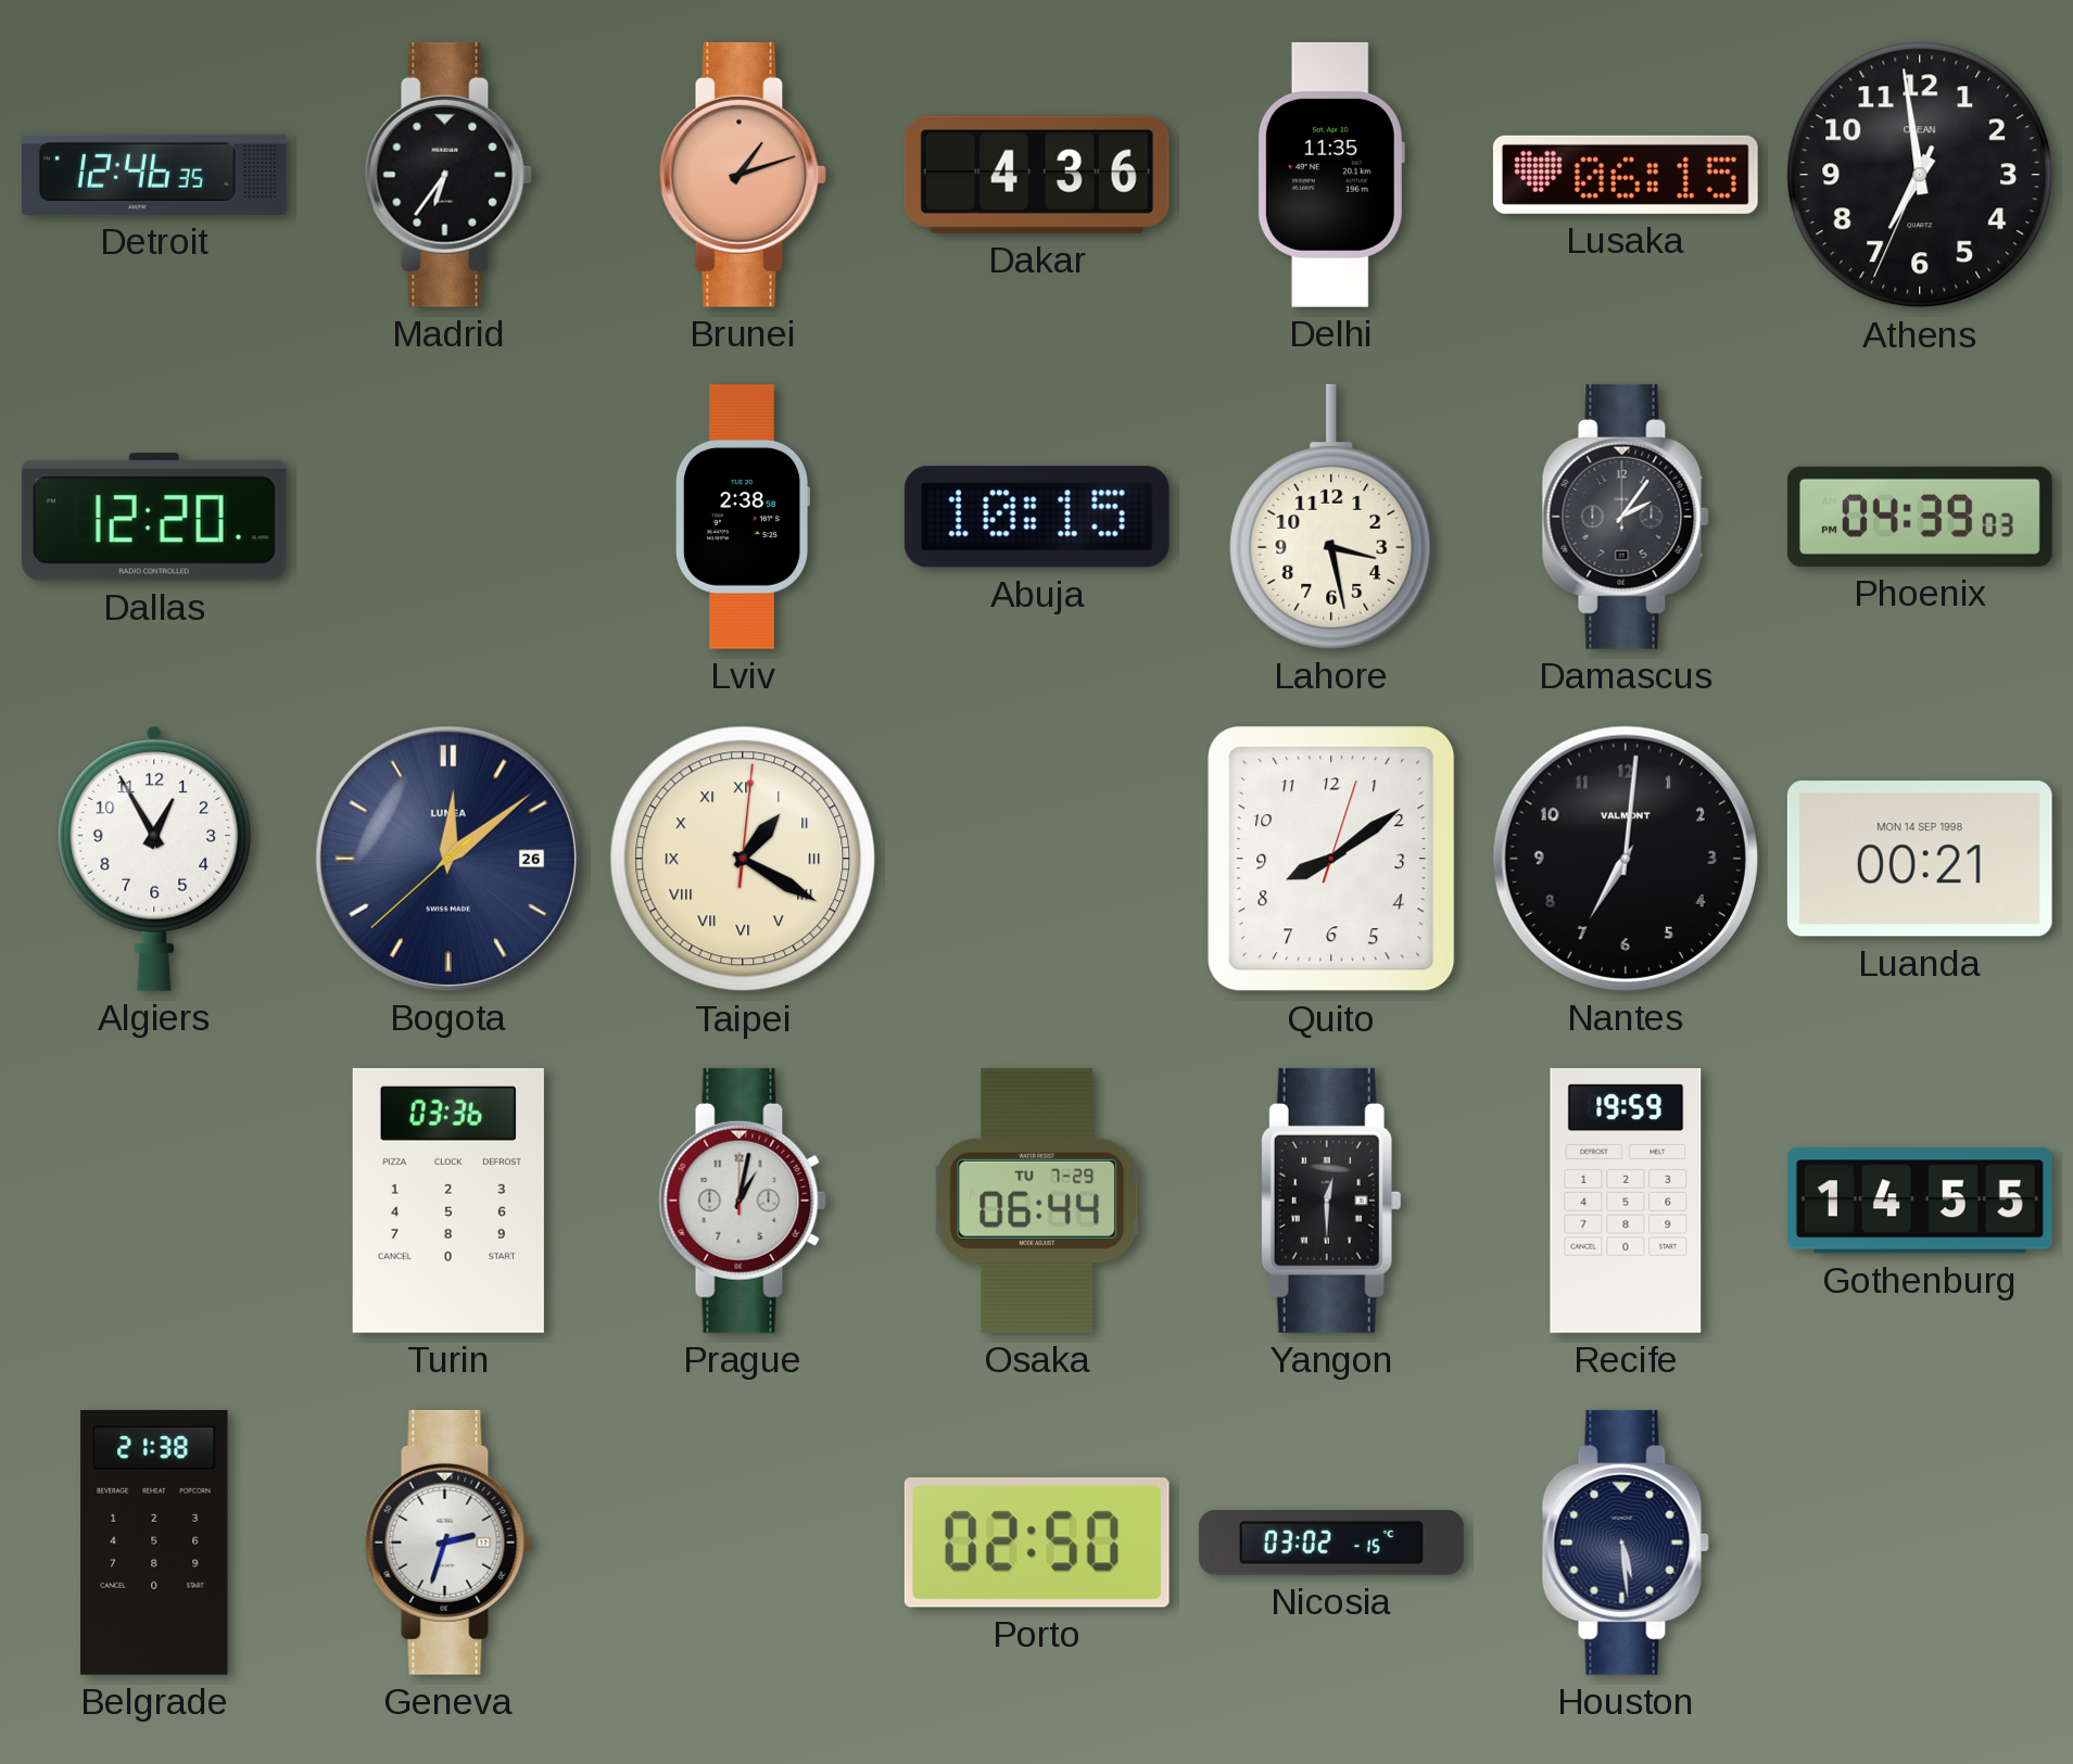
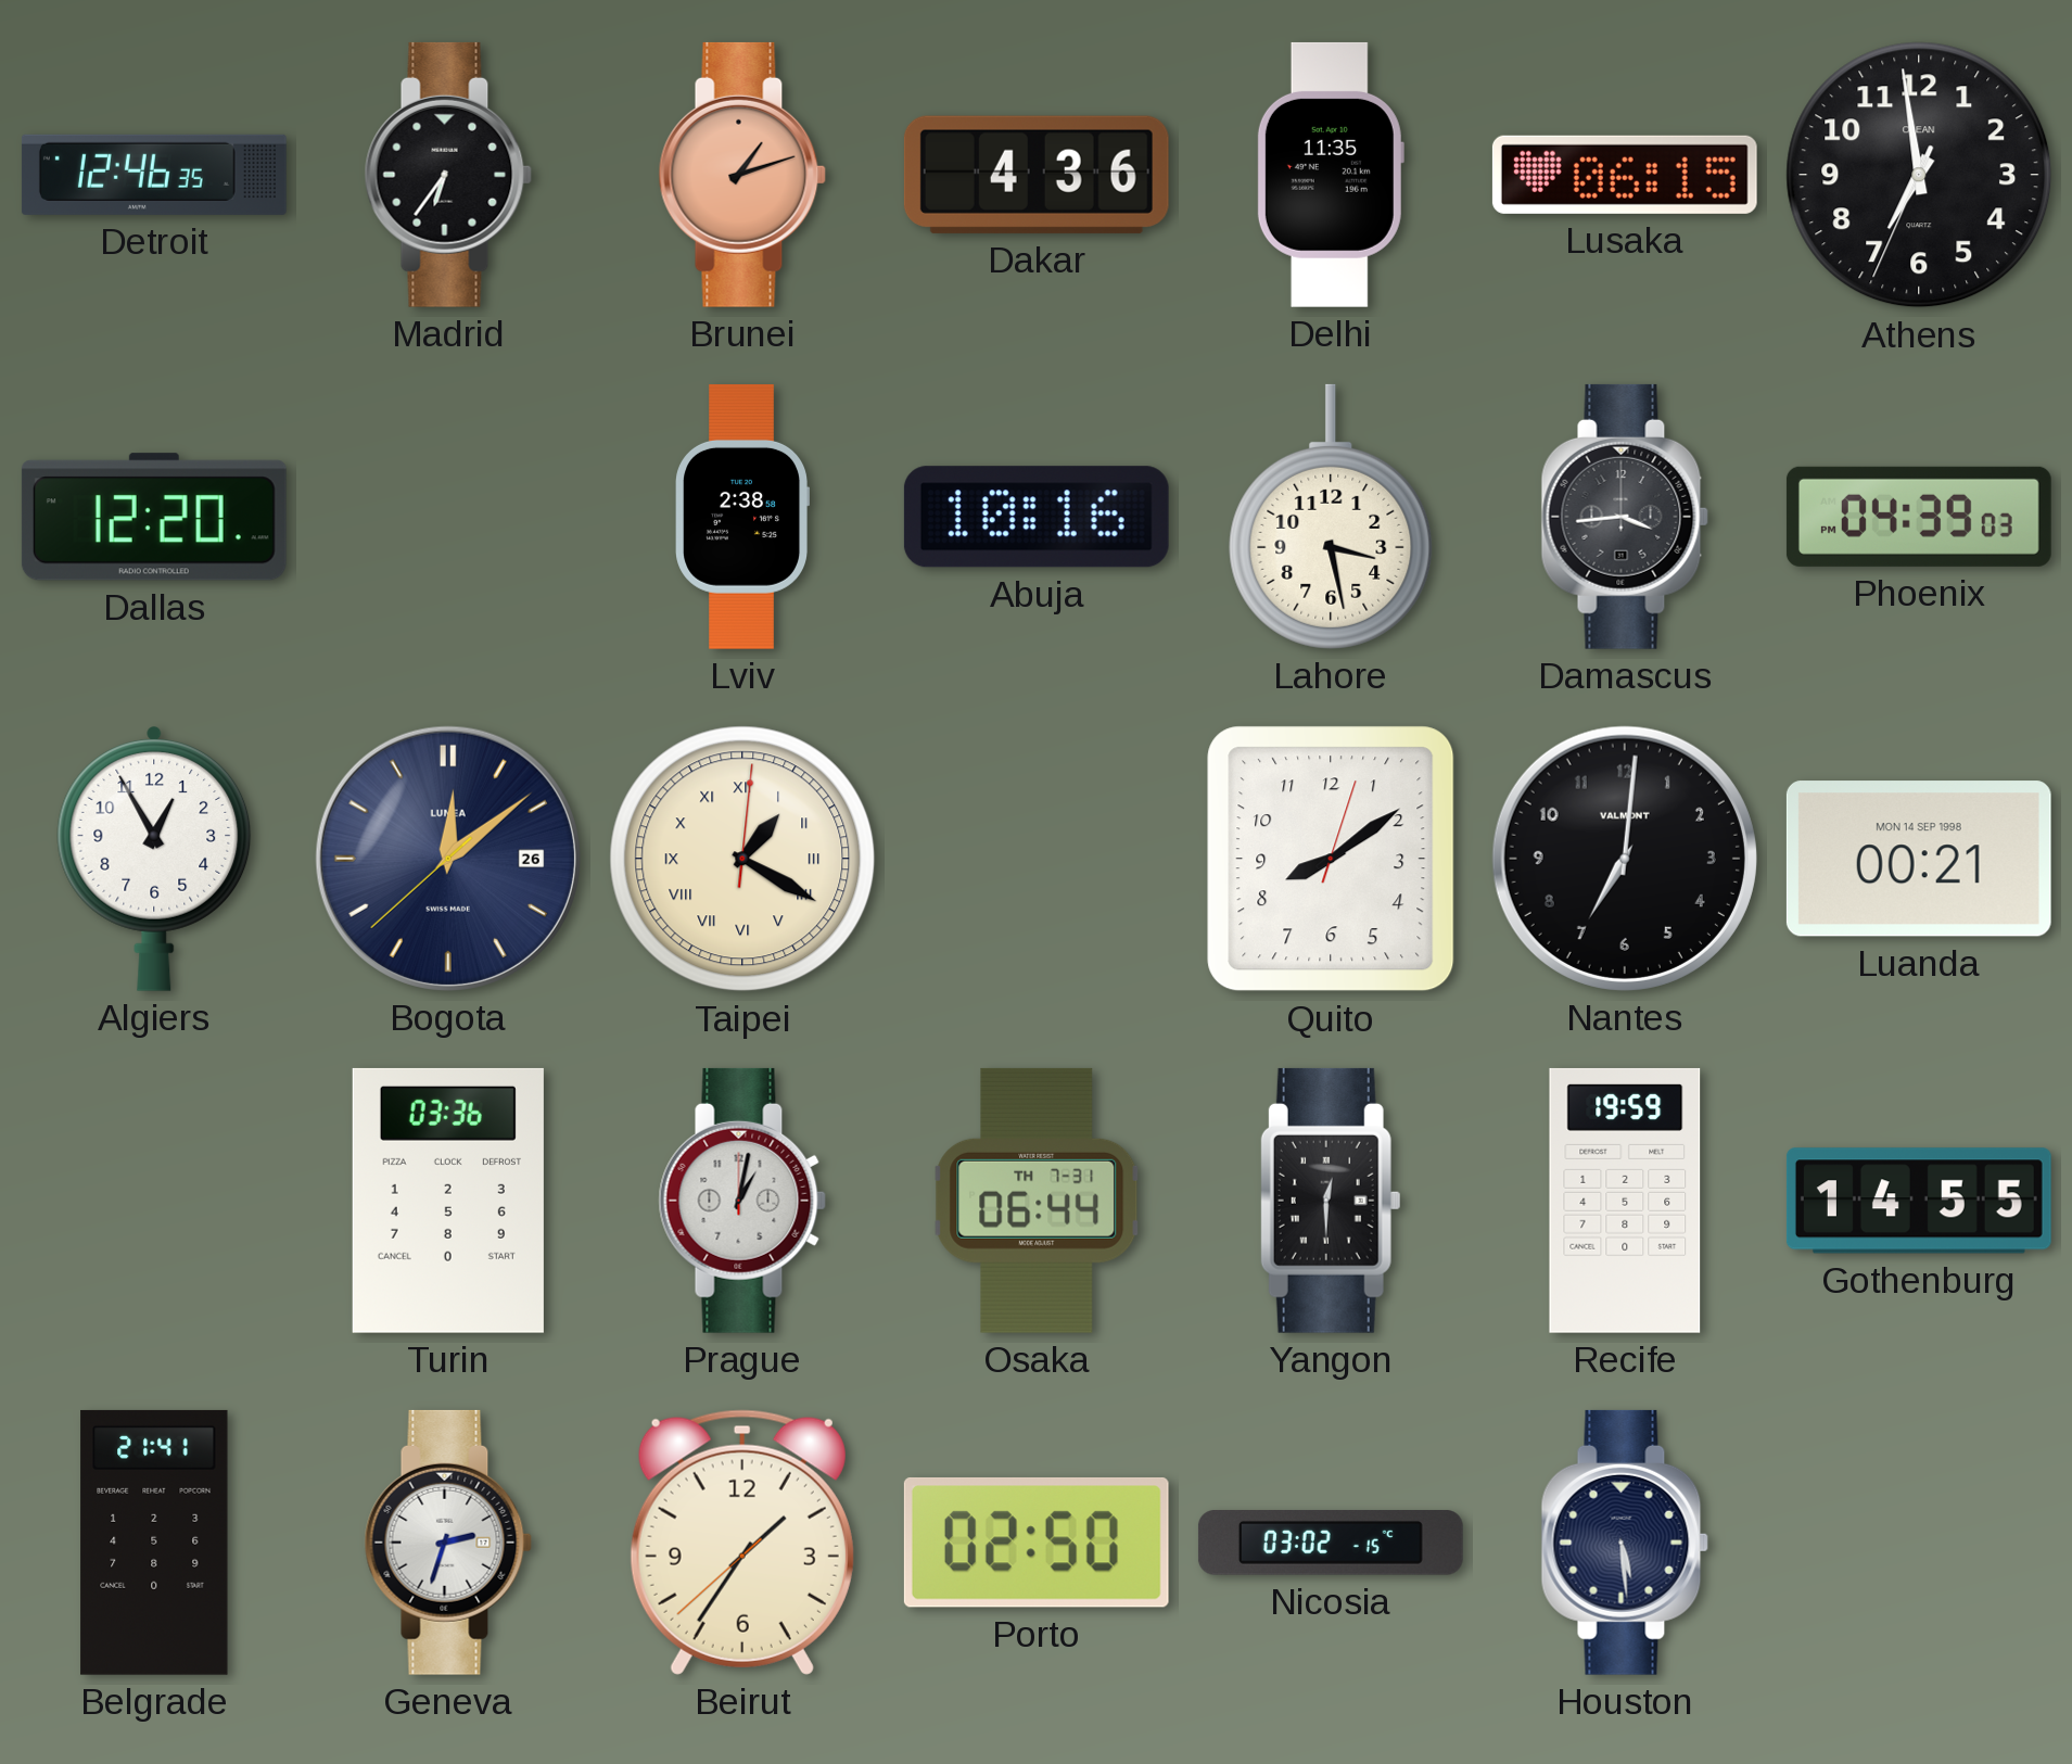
Abuja: 10:15 -> 10:16
Damascus: 2:06 -> 3:44
Osaka date: TU 7-29 -> TH 7-31
Belgrade: 21:38 -> 21:41
Beirut: none -> 1:35
